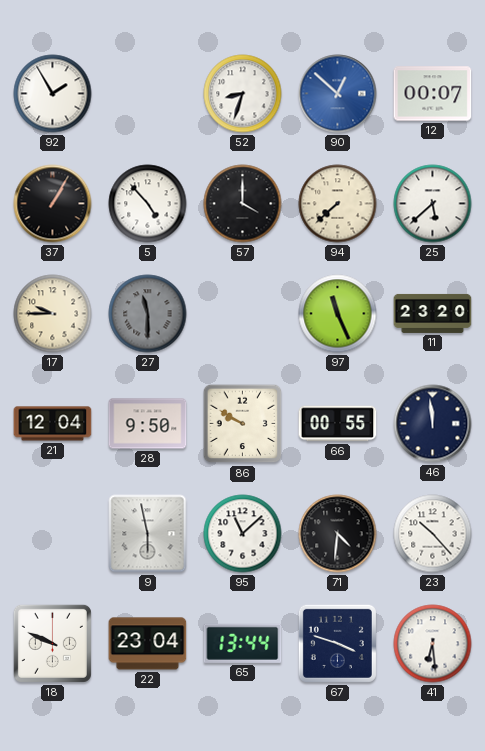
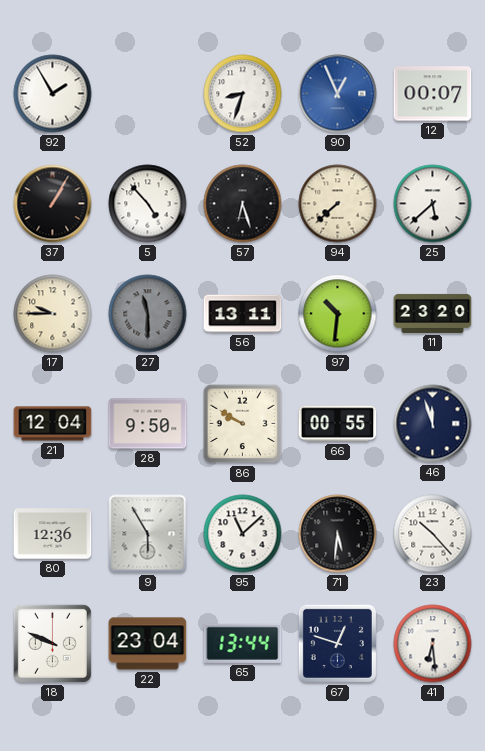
90: 12:52 -> 12:56
57: 4:00 -> 6:27
56: none -> 13:11
97: 11:26 -> 10:31
46: 11:59 -> 11:57
80: none -> 12:36
9: 5:58 -> 5:55
71: 4:31 -> 5:31
67: 3:48 -> 12:48
